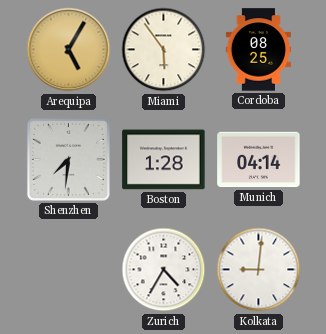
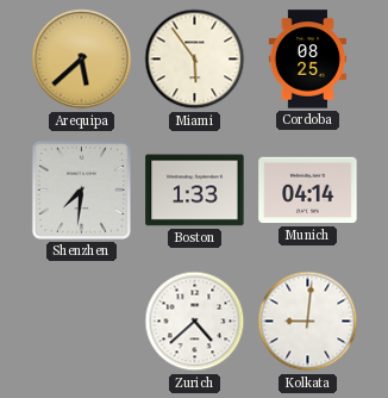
Arequipa: 5:05 -> 5:38
Boston: 1:28 -> 1:33
Zurich: 4:35 -> 4:38
